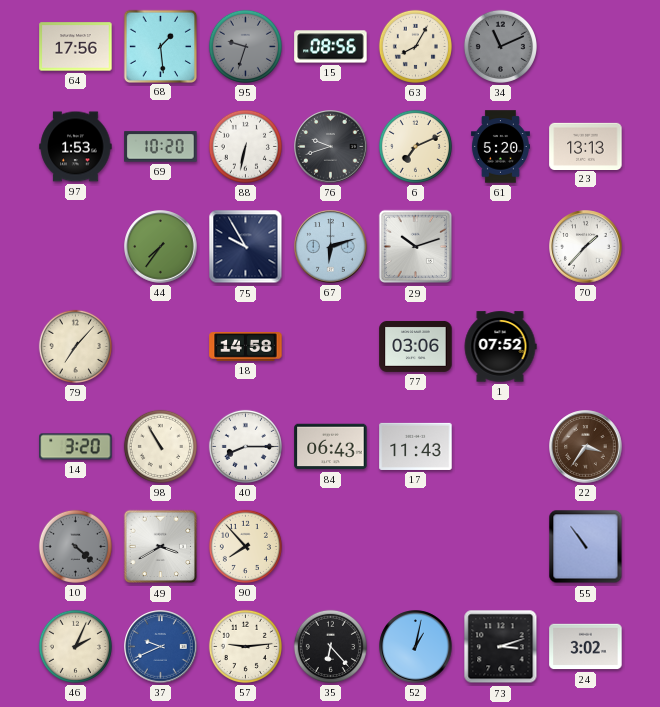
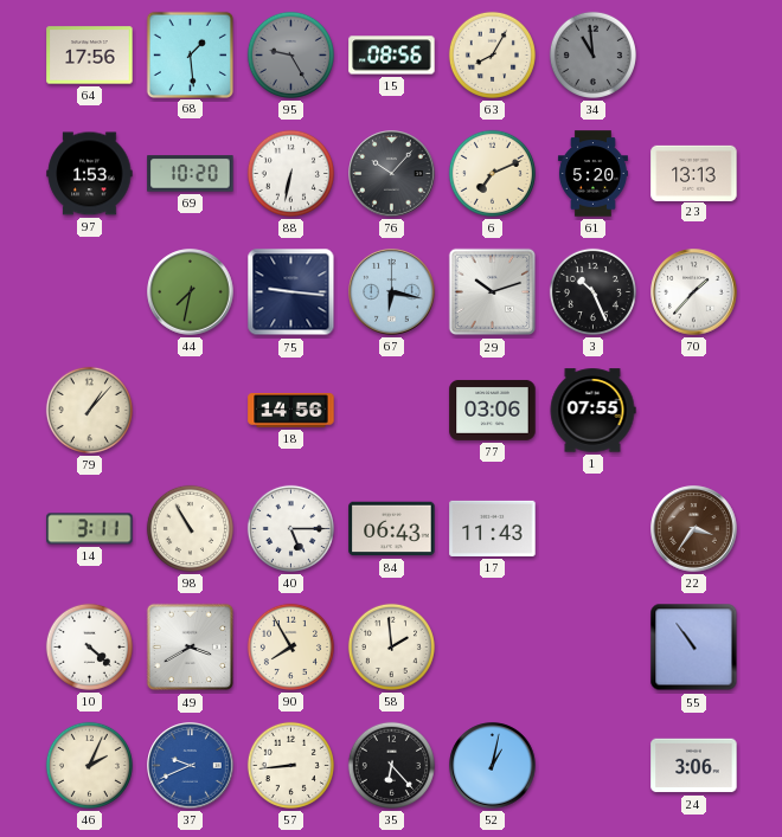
95: 9:33 -> 9:25
34: 11:11 -> 10:59
76: 9:42 -> 10:07
44: 7:36 -> 7:32
75: 9:55 -> 9:16
67: 6:12 -> 6:17
3: none -> 10:26
79: 7:07 -> 1:07
18: 14:58 -> 14:56
1: 07:52 -> 07:55
14: 3:20 -> 3:11
40: 8:15 -> 5:15
10 dial: grey -> white
90: 7:53 -> 7:55
58: none -> 1:59
57: 9:14 -> 8:44
73: 3:12 -> none
24: 3:02 -> 3:06
